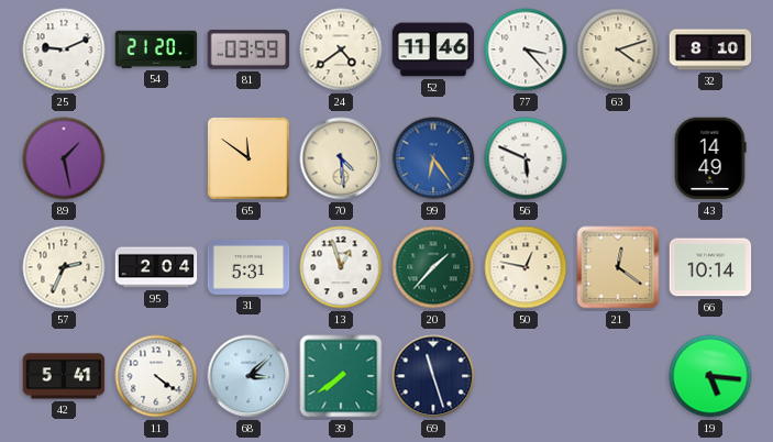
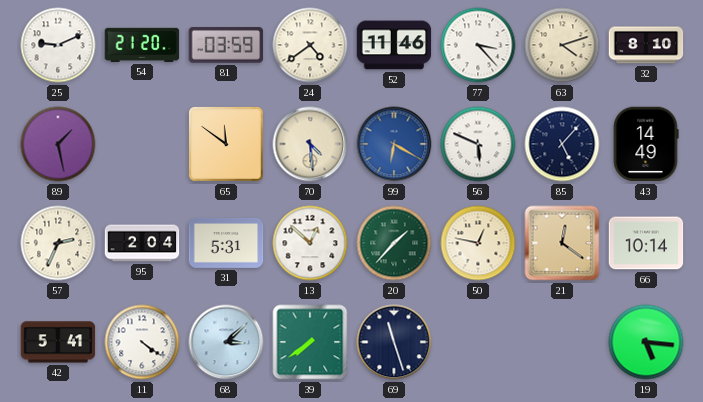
99: 6:24 -> 6:20
85: none -> 5:07
13: 12:57 -> 12:52
